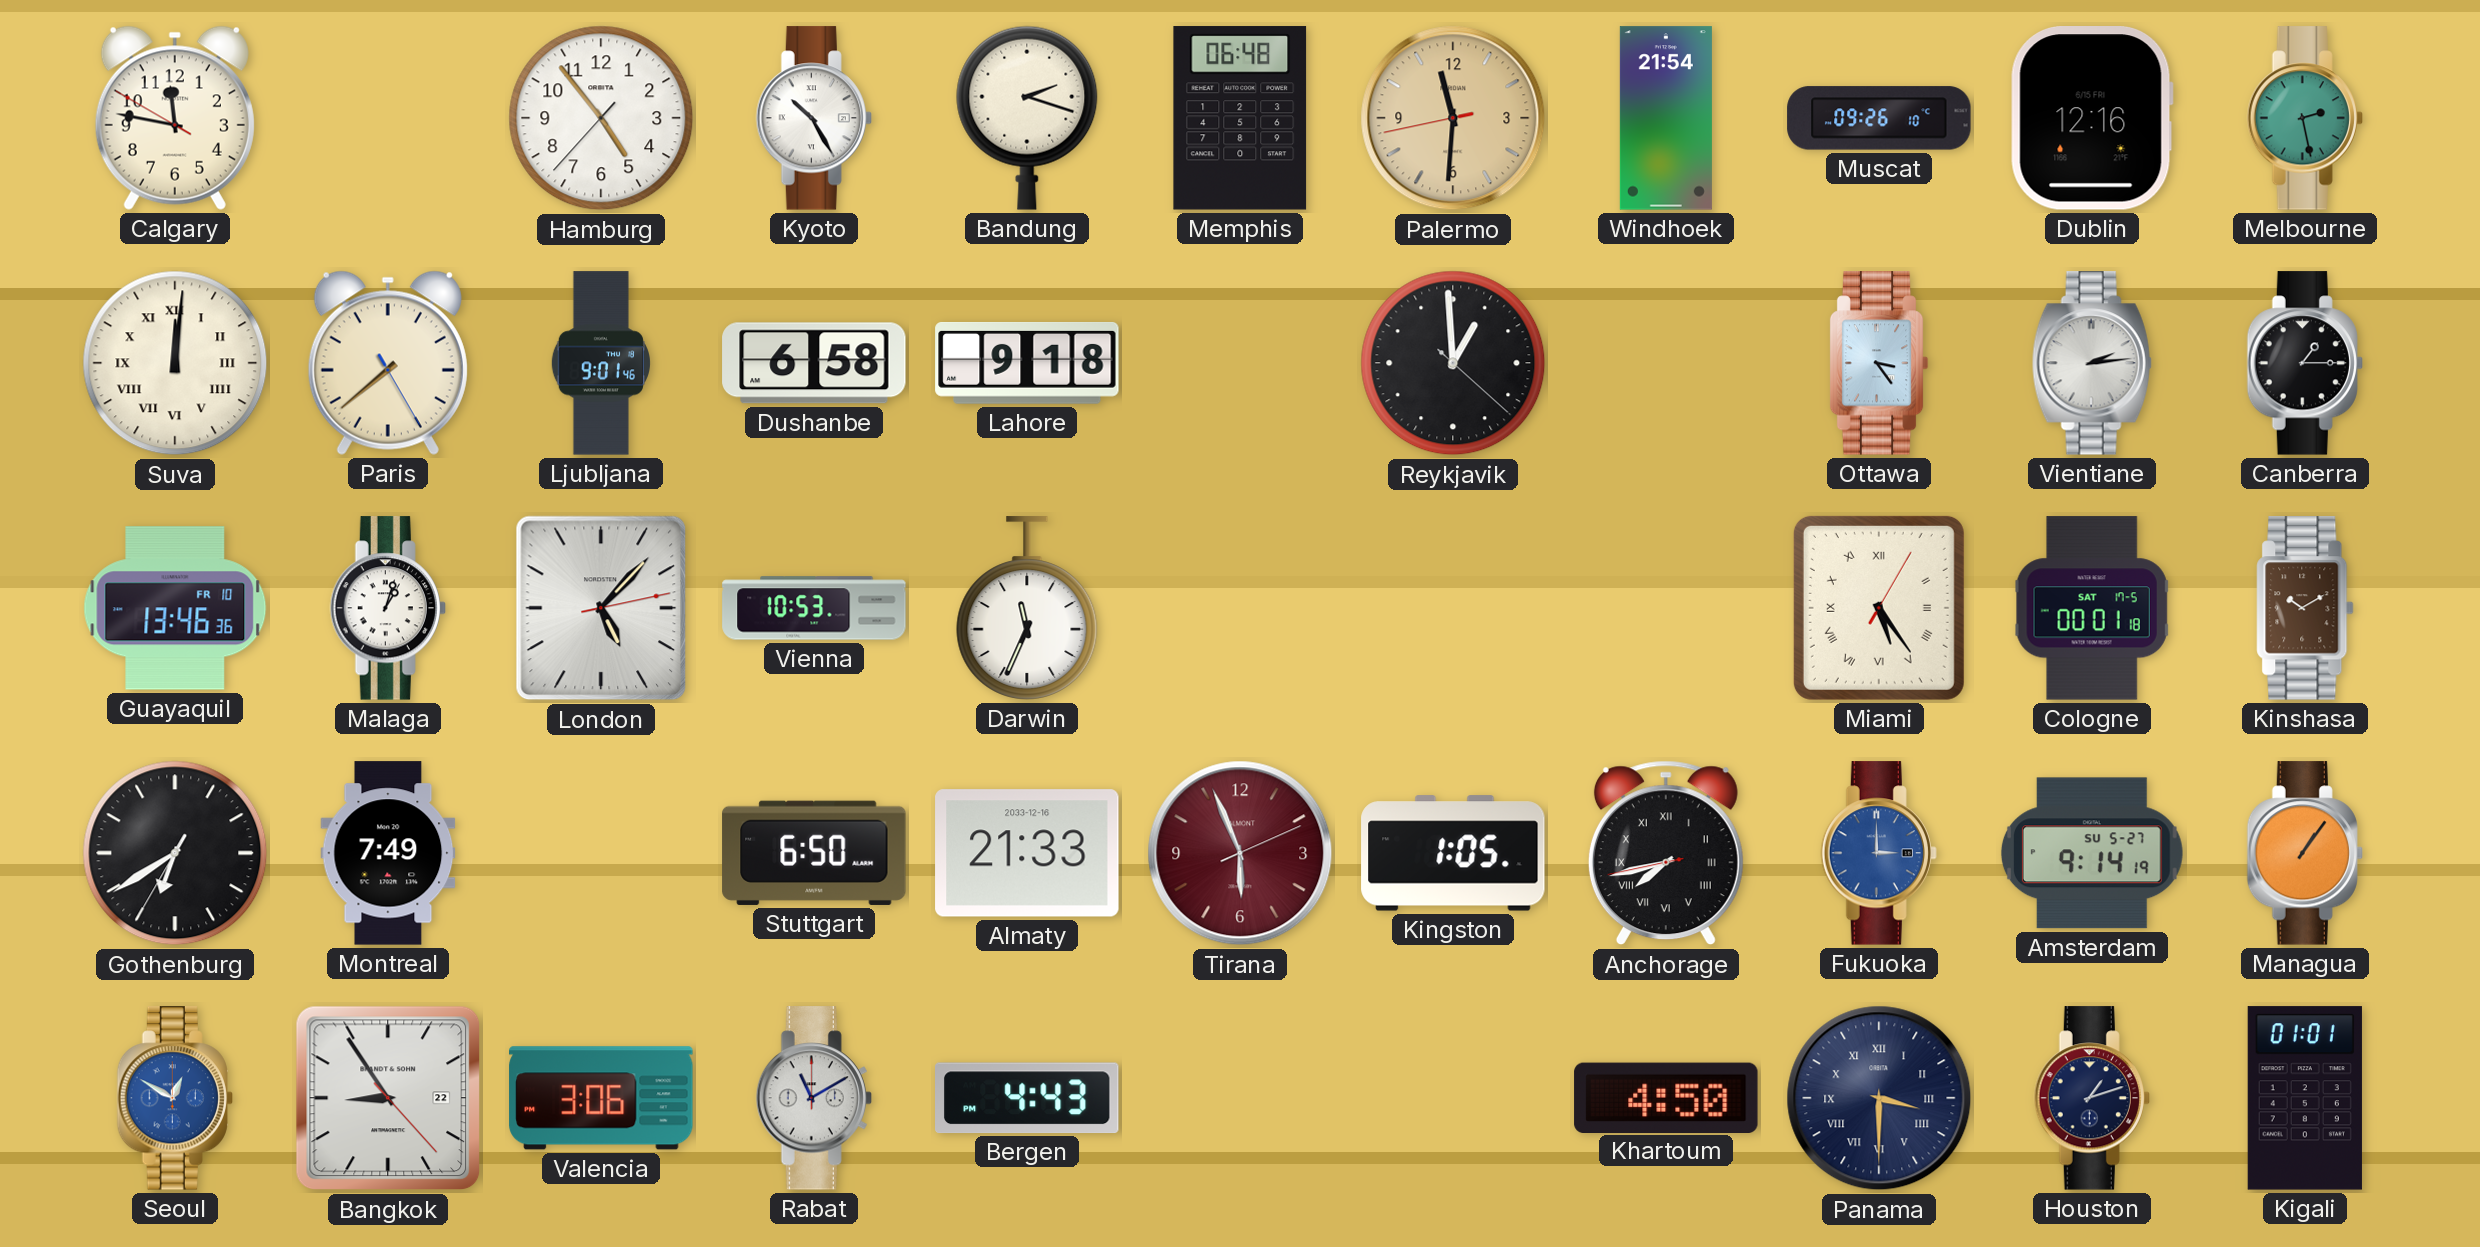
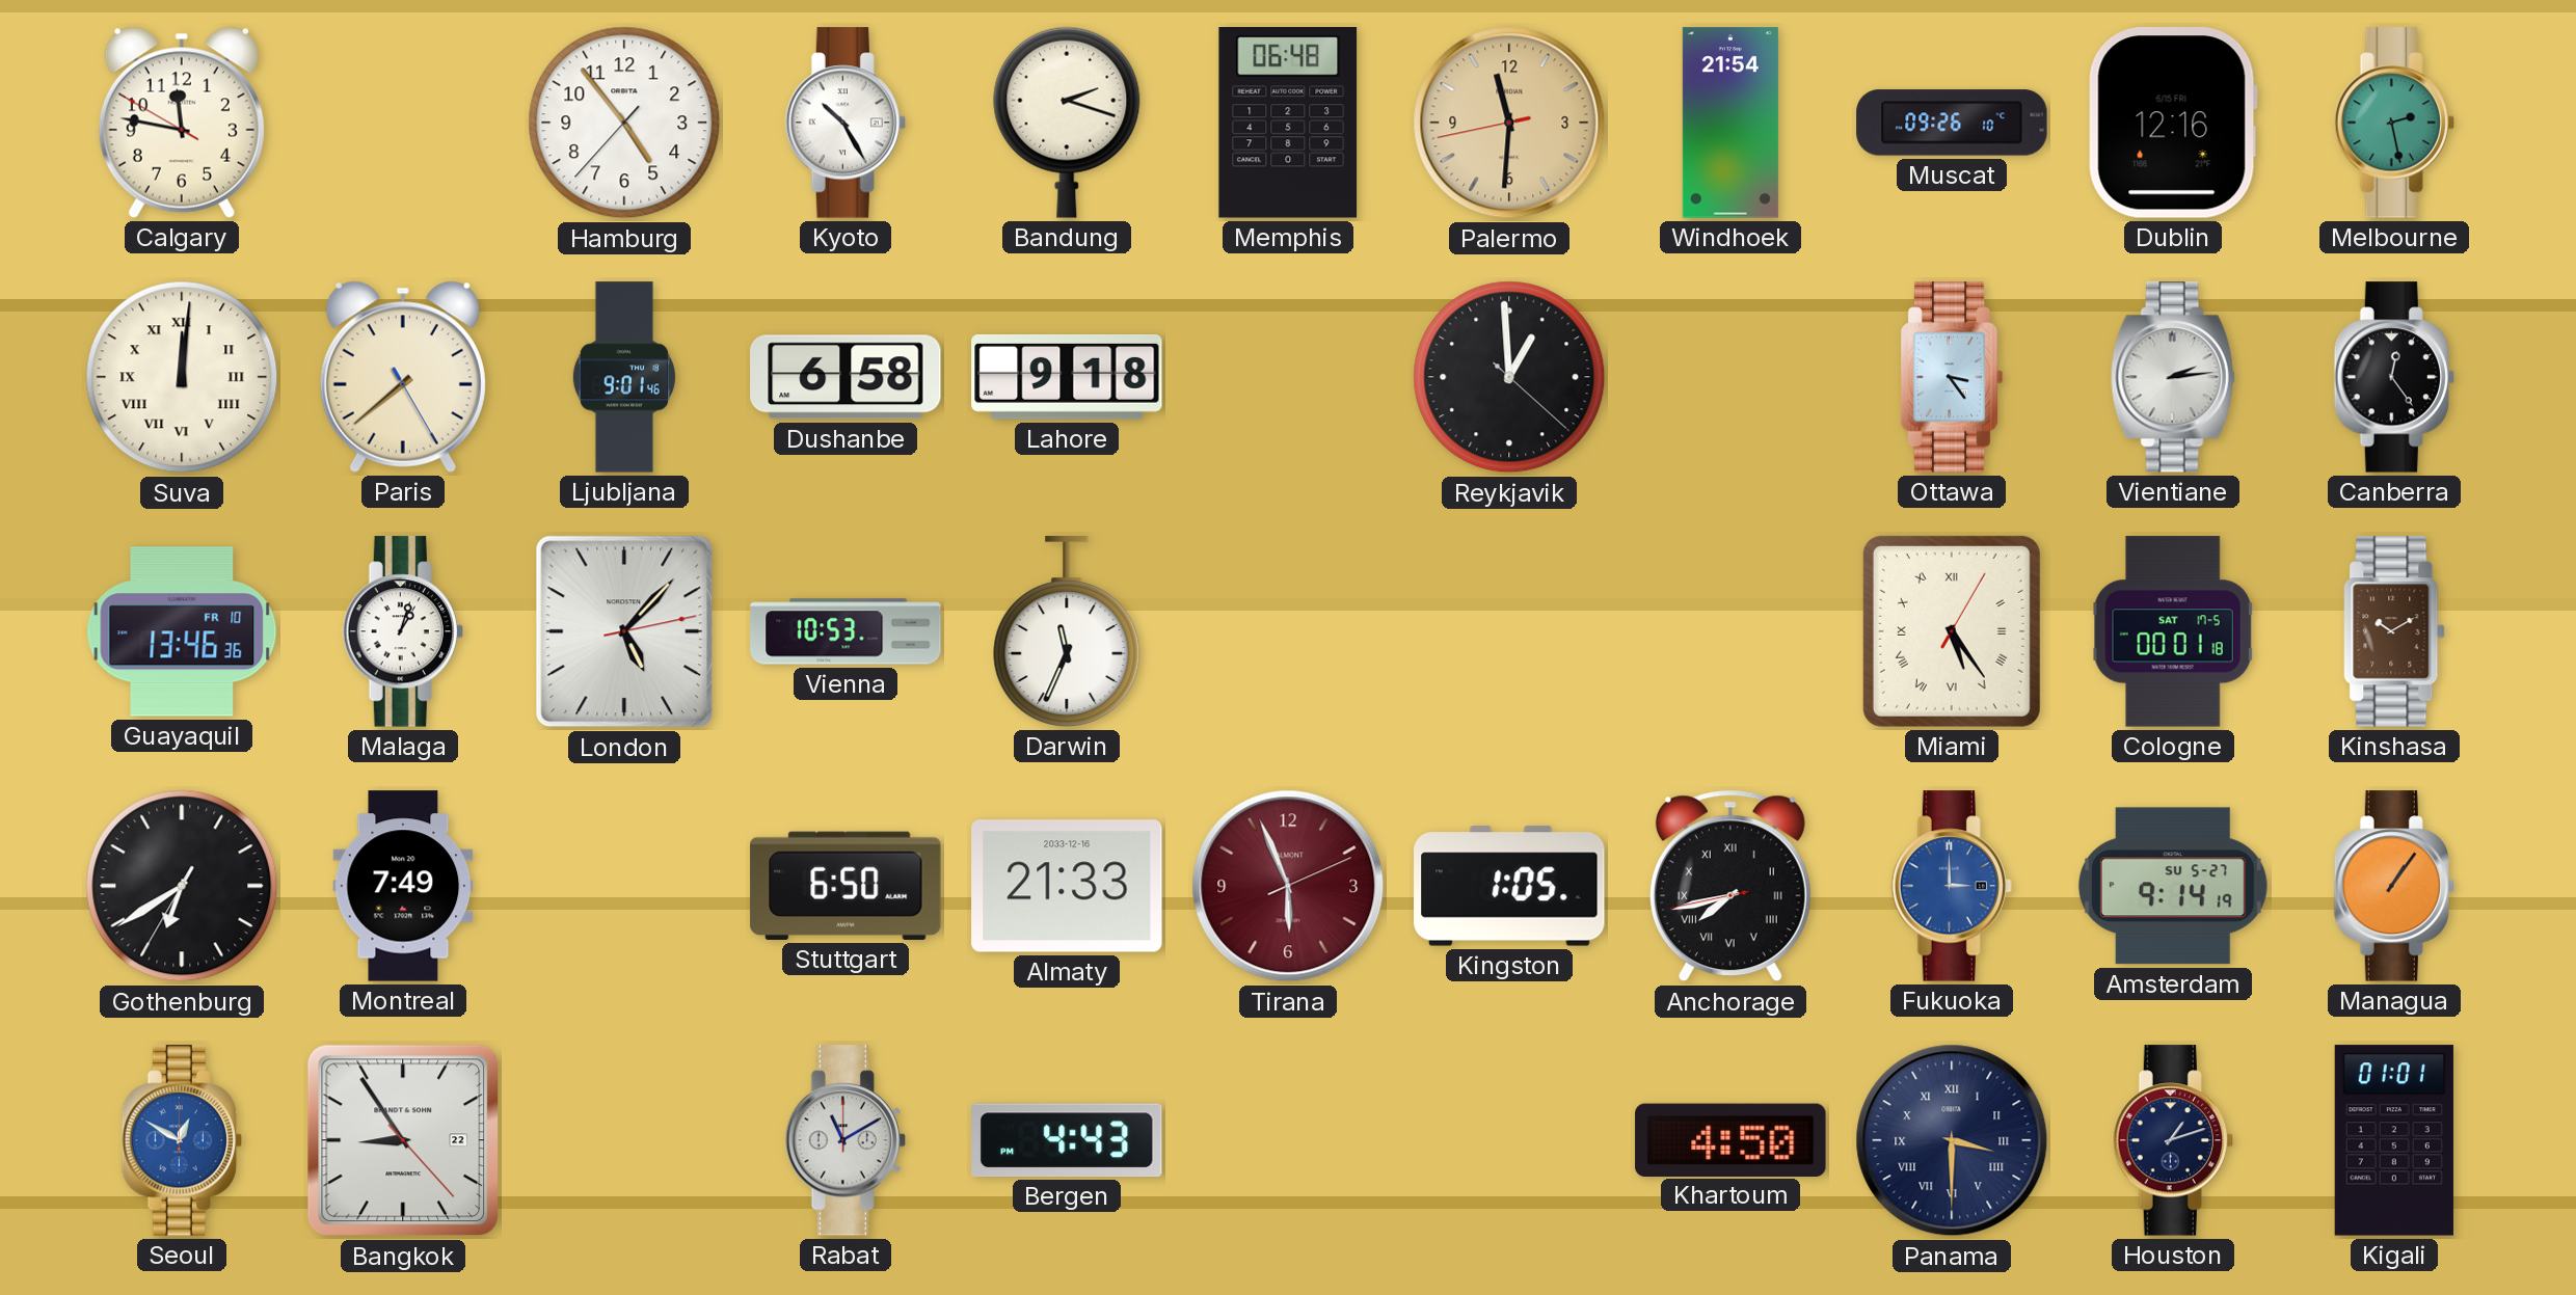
Canberra: 1:15 -> 12:24
Valencia: 3:06 -> none
